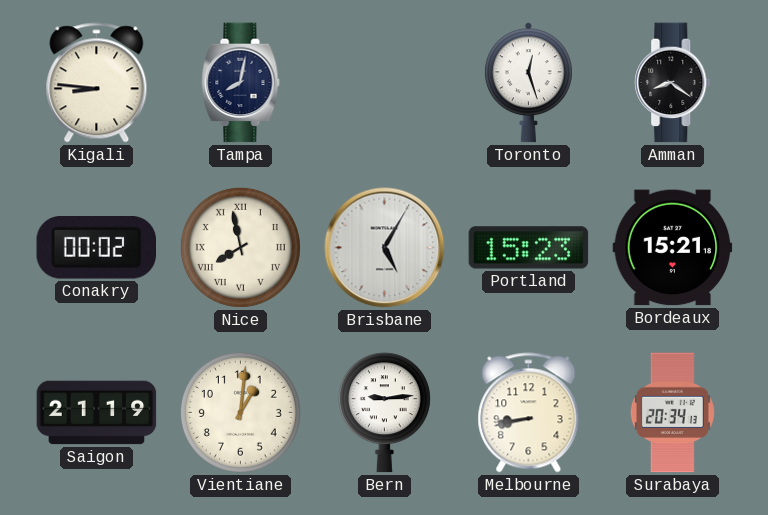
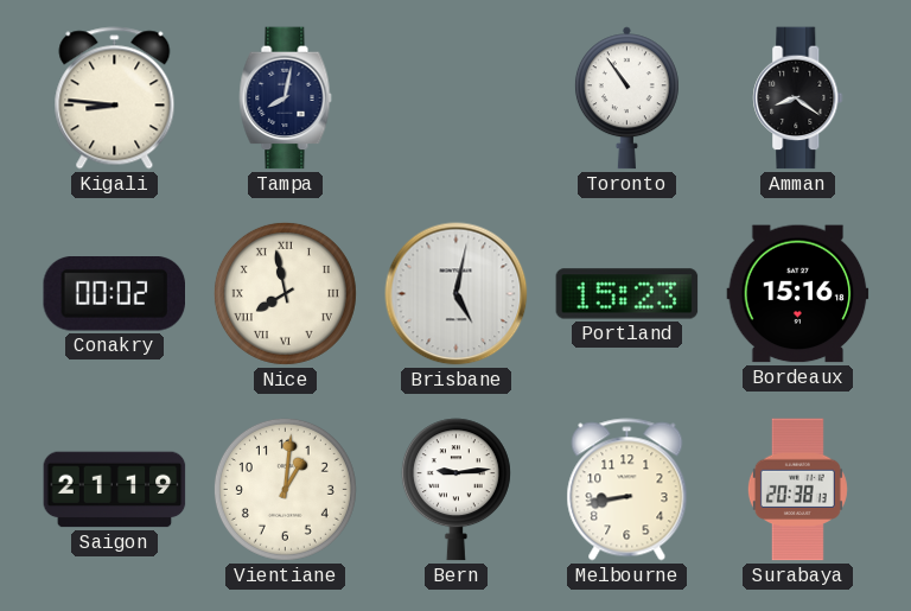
Toronto: 12:27 -> 10:54
Brisbane: 5:05 -> 5:02
Bordeaux: 15:21 -> 15:16
Surabaya: 20:34 -> 20:38
